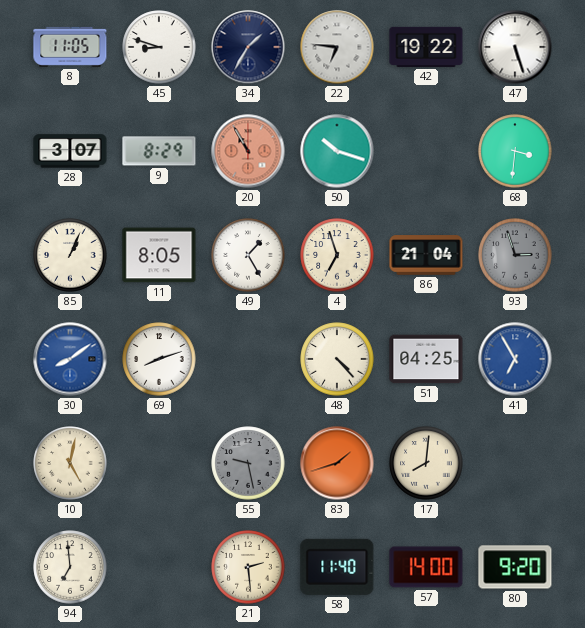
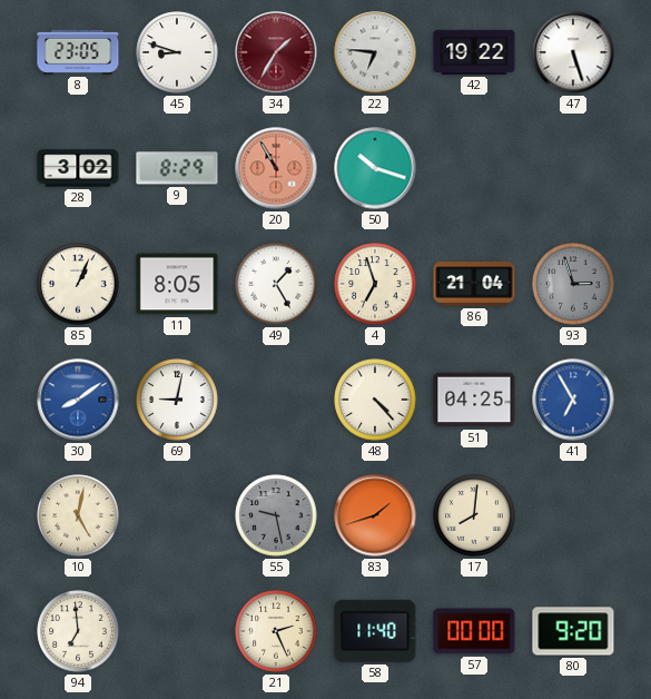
8: 11:05 -> 23:05
34 dial: navy -> burgundy
28: 3:07 -> 3:02
68: 3:31 -> none
69: 8:12 -> 9:02
21: 2:29 -> 2:26
57: 14:00 -> 00:00
